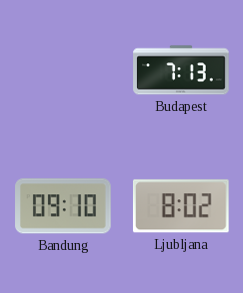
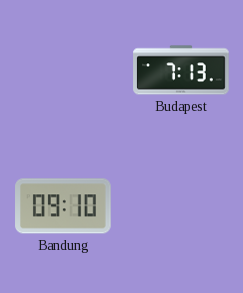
Ljubljana: 8:02 -> none
